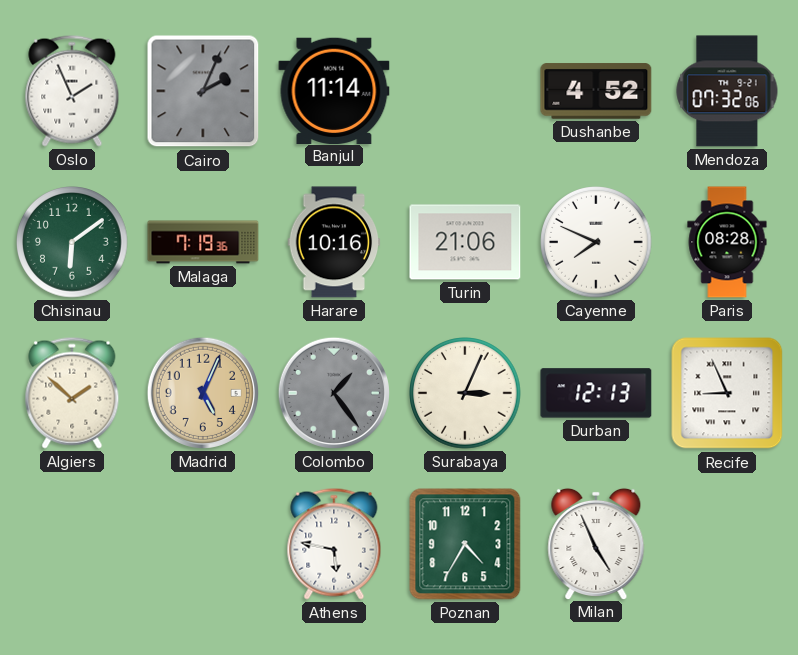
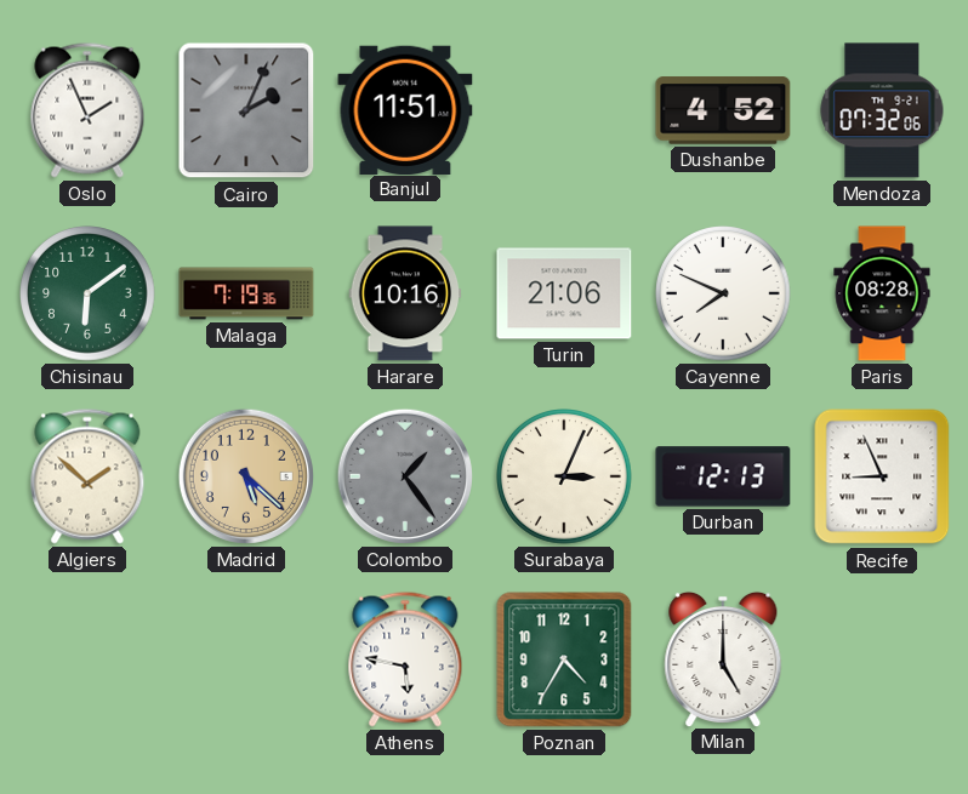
Banjul: 11:14 -> 11:51
Madrid: 5:04 -> 5:22
Milan: 4:56 -> 5:00
